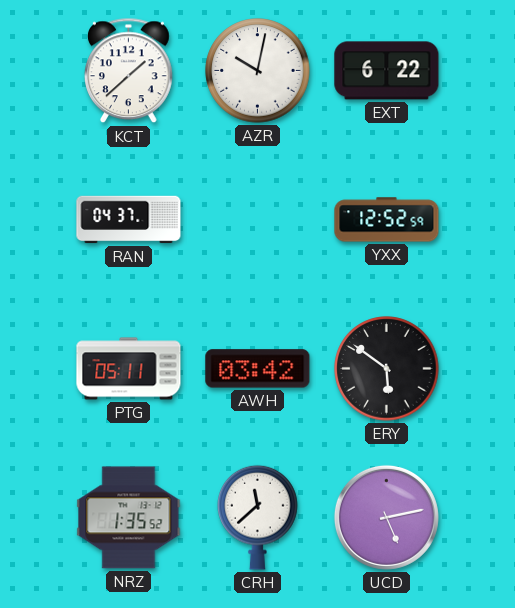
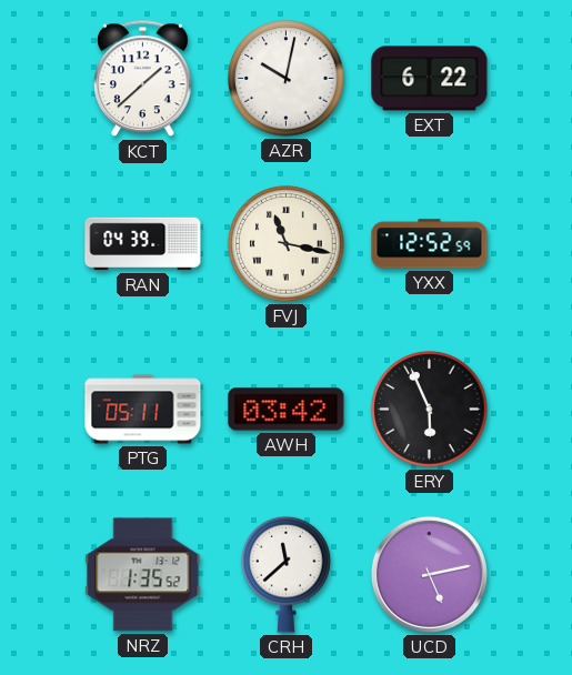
RAN: 04:37 -> 04:39
FVJ: none -> 11:17
ERY: 5:51 -> 5:56
